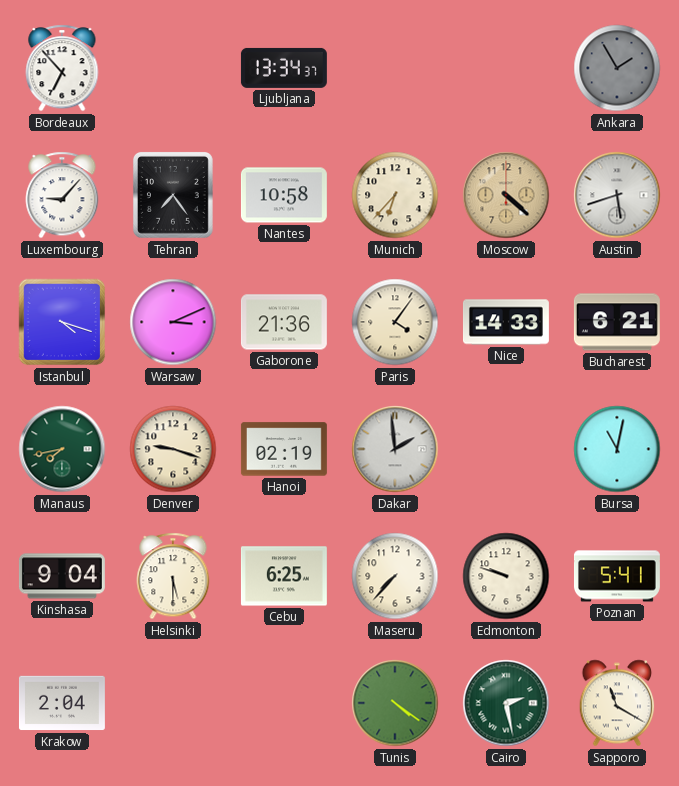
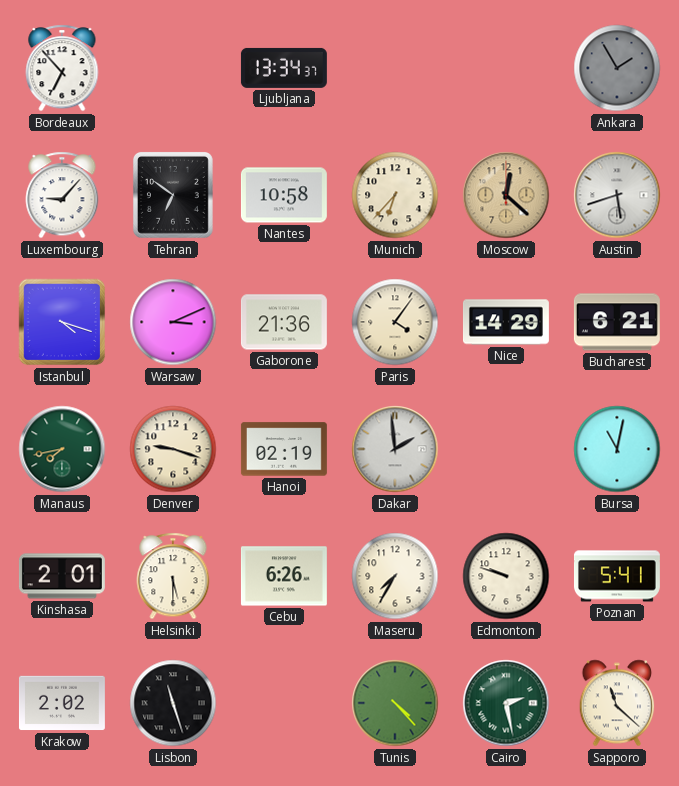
Tehran: 7:24 -> 6:51
Moscow: 4:22 -> 12:22
Nice: 14:33 -> 14:29
Kinshasa: 9:04 -> 2:01
Cebu: 6:25 -> 6:26
Maseru: 7:37 -> 7:35
Krakow: 2:04 -> 2:02
Lisbon: none -> 11:27
Tunis: 4:21 -> 4:23
Sapporo: 11:20 -> 11:22
